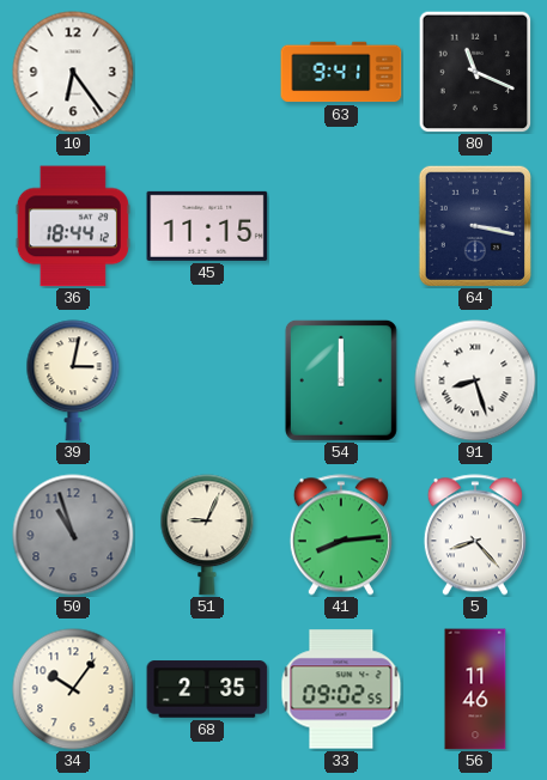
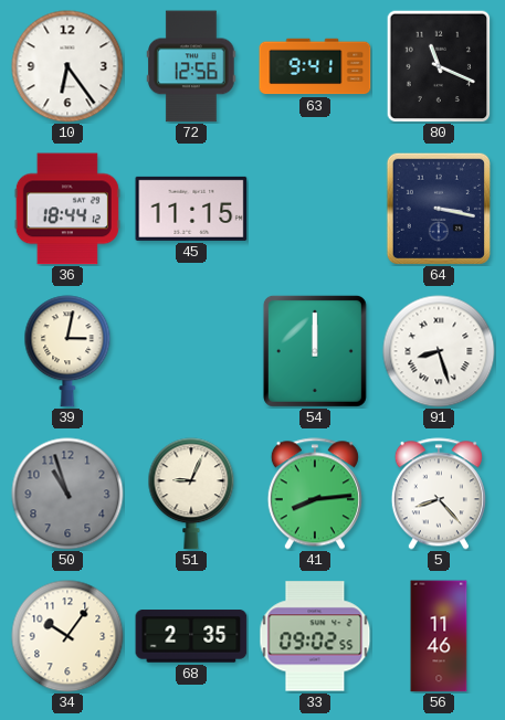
72: none -> 12:56
